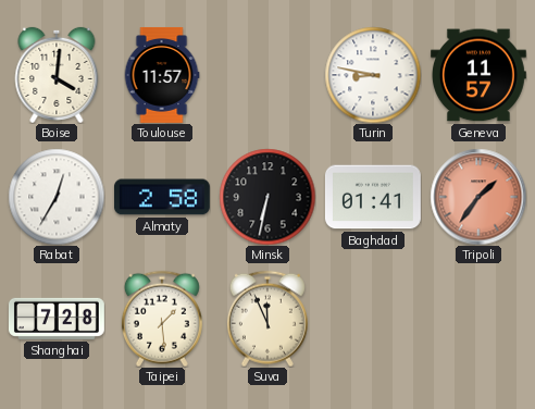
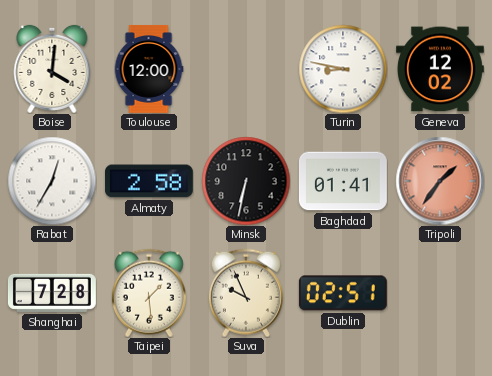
Toulouse: 11:57 -> 12:00
Geneva: 11:57 -> 12:02
Suva: 11:56 -> 9:56
Dublin: none -> 02:51
